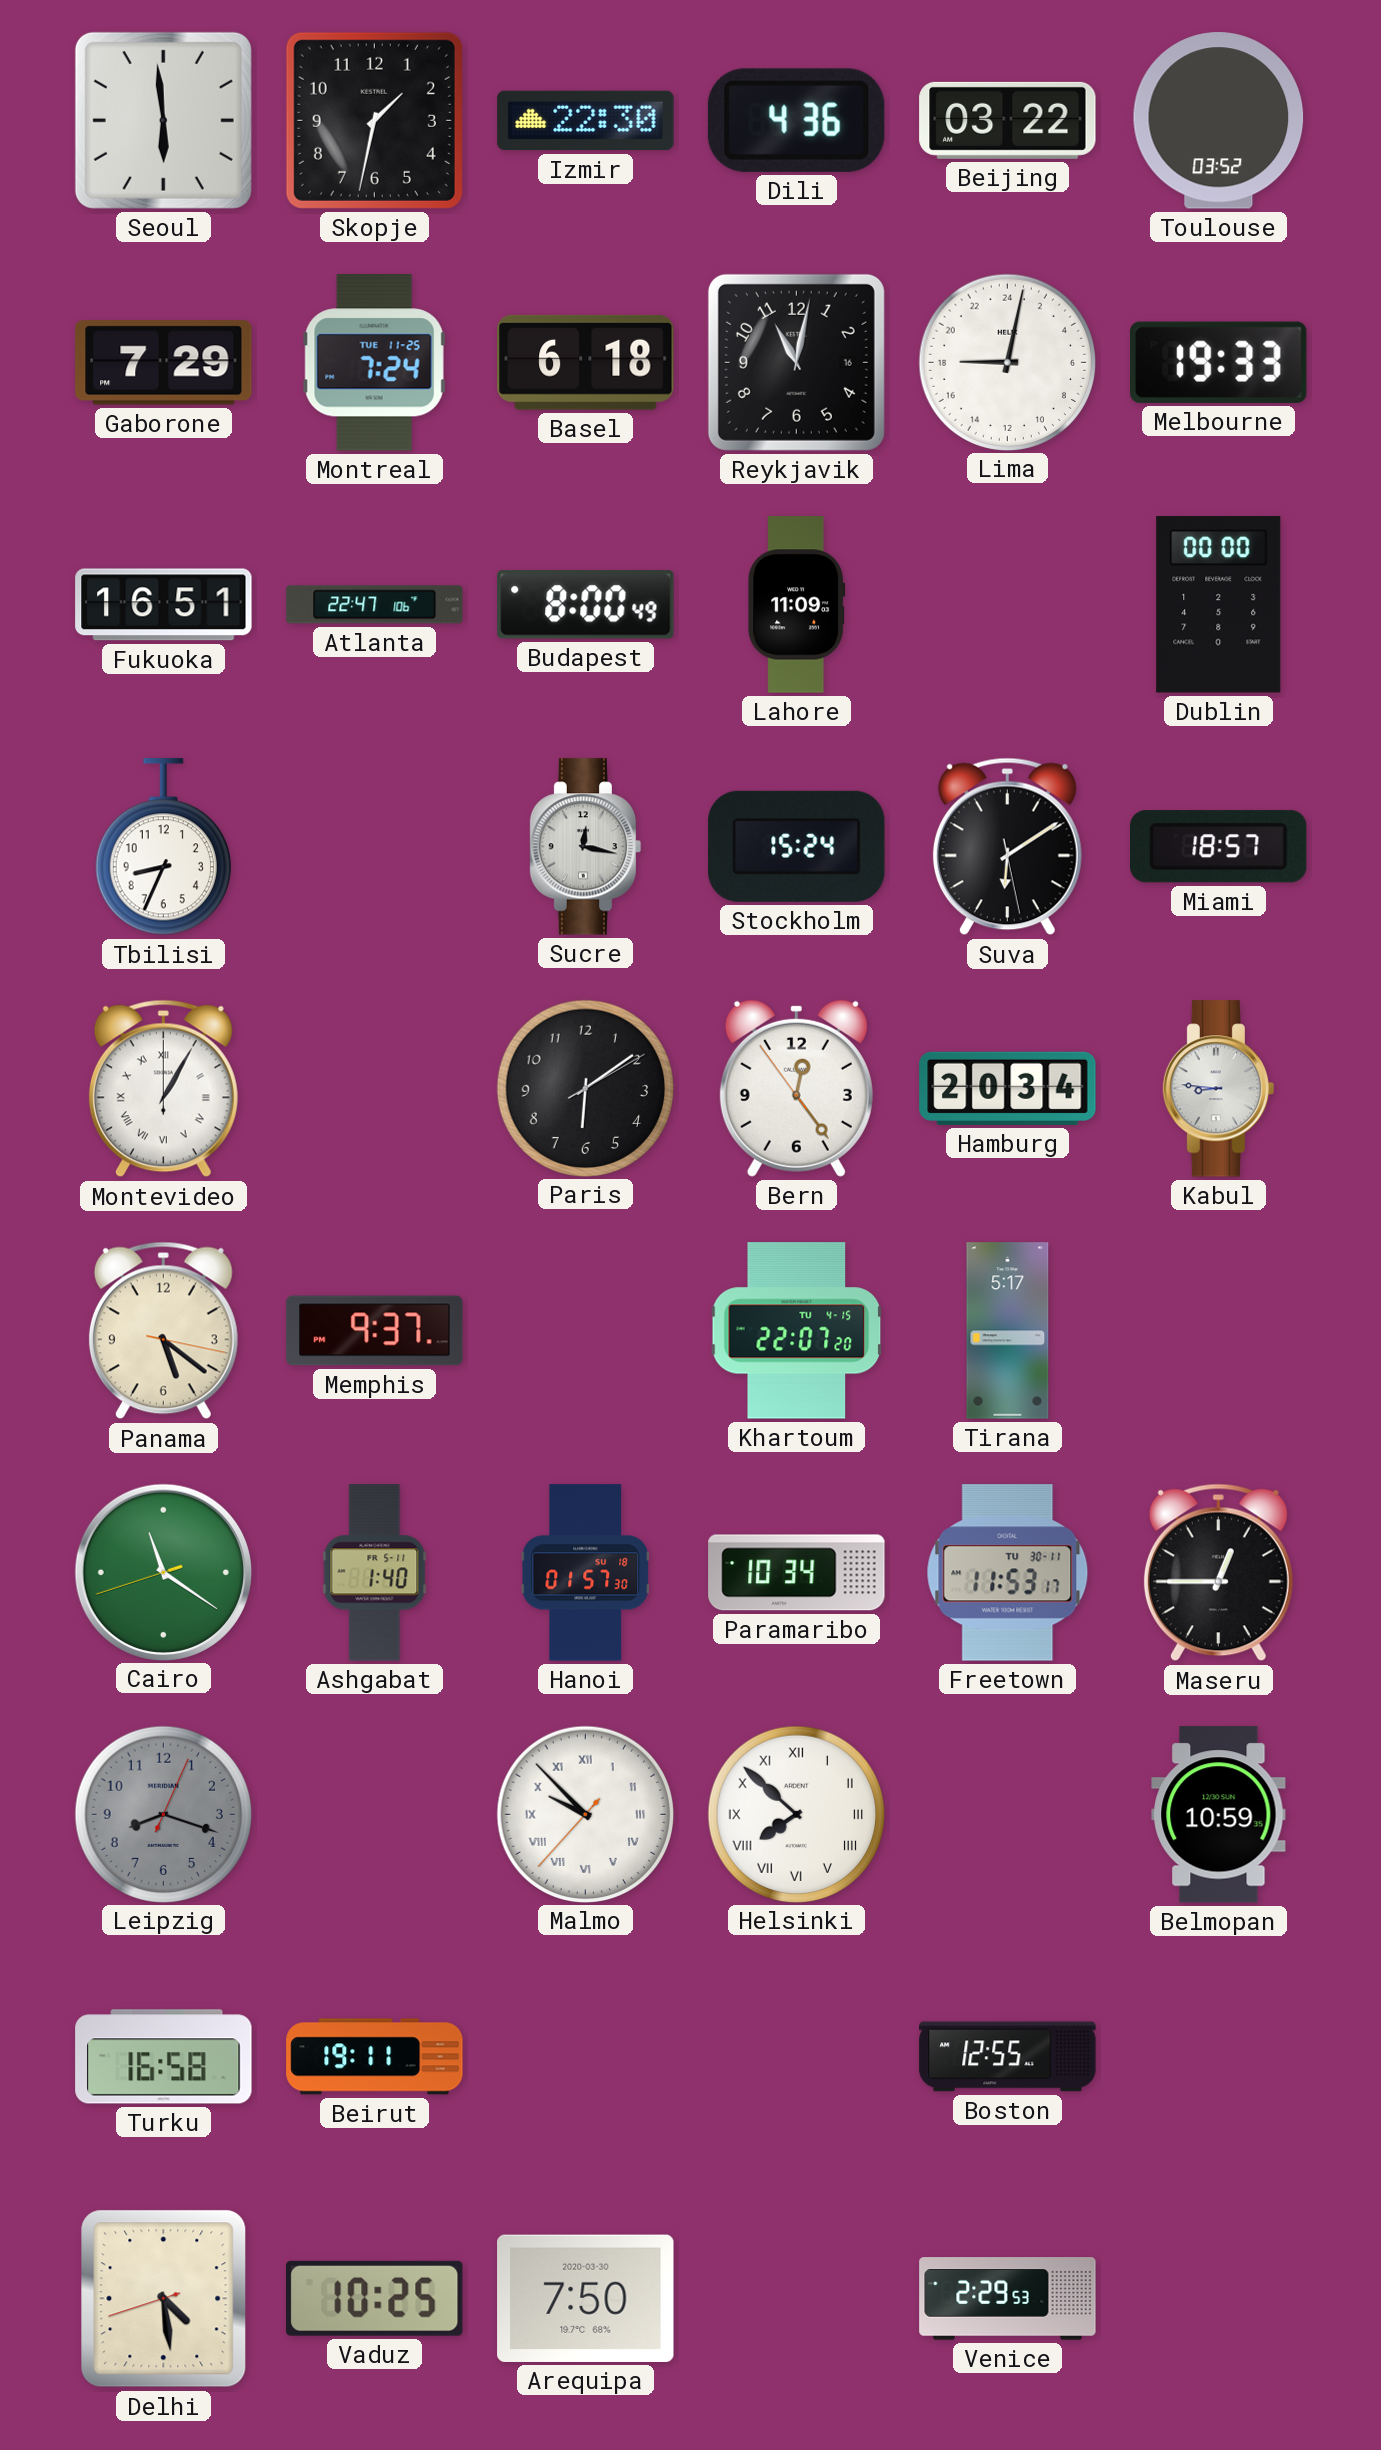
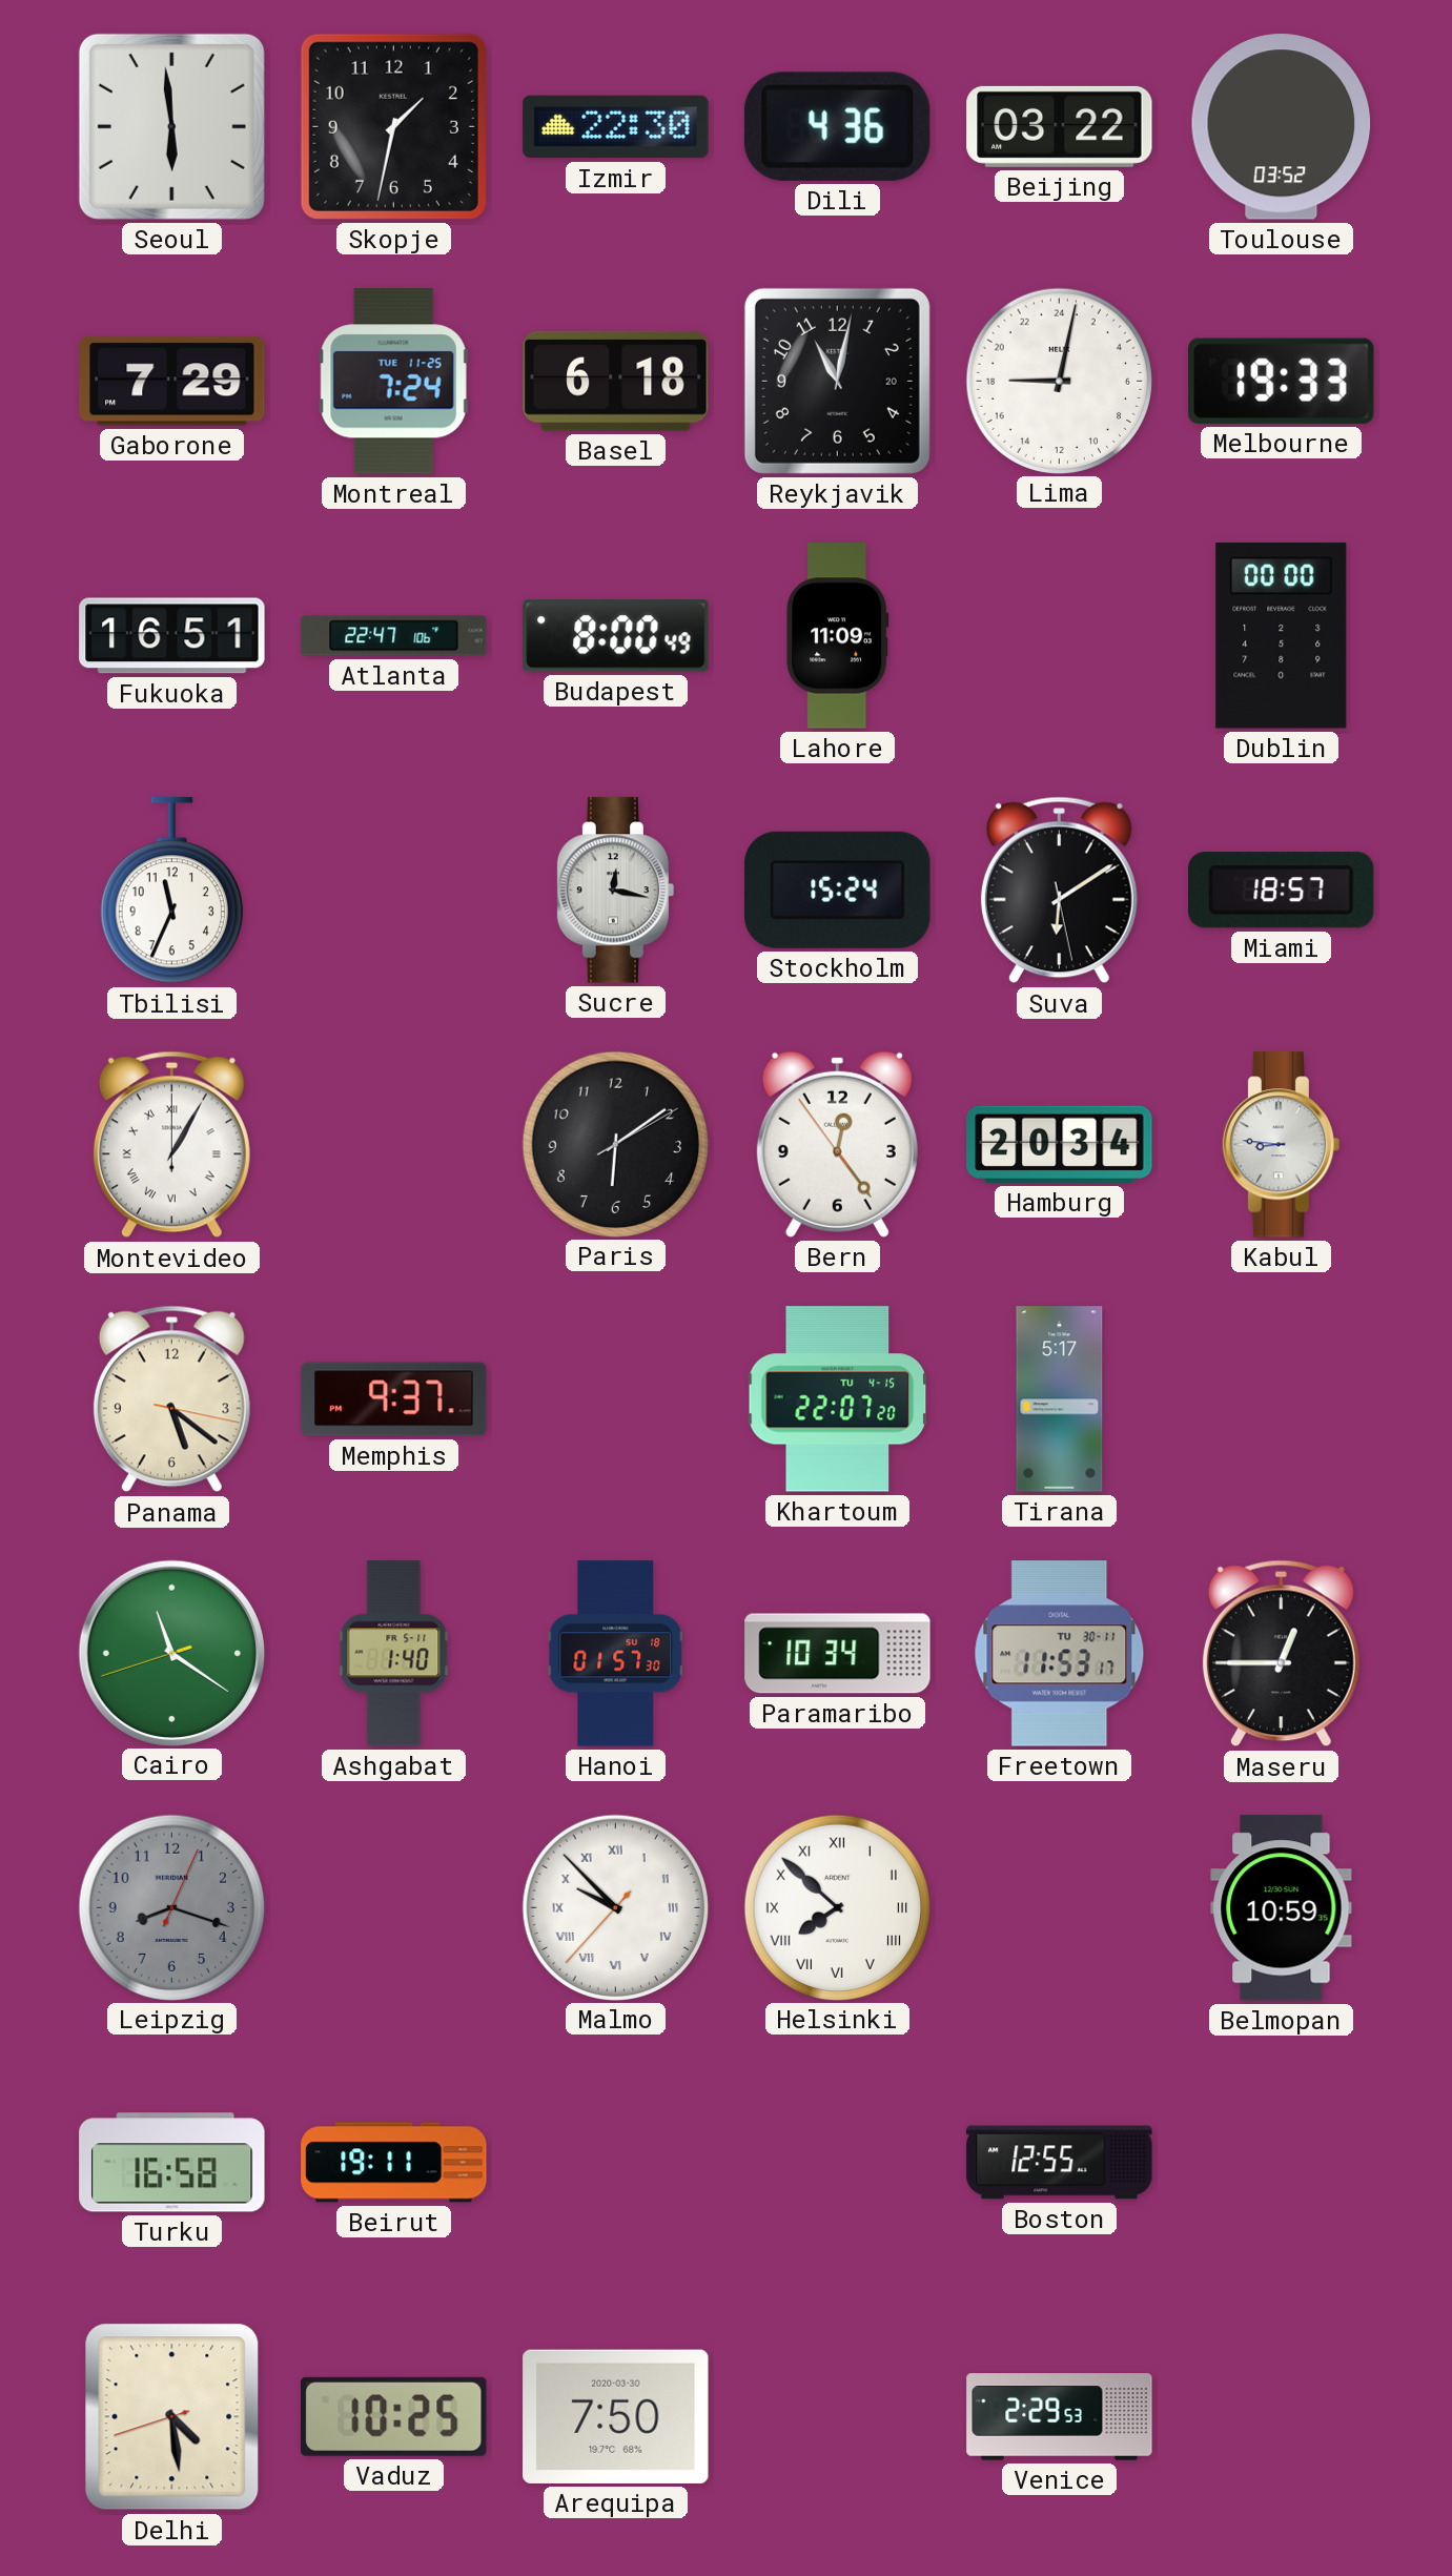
Reykjavik date: 16 -> 20
Tbilisi: 8:34 -> 11:34
